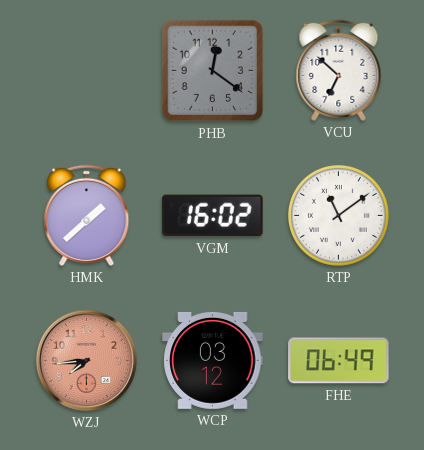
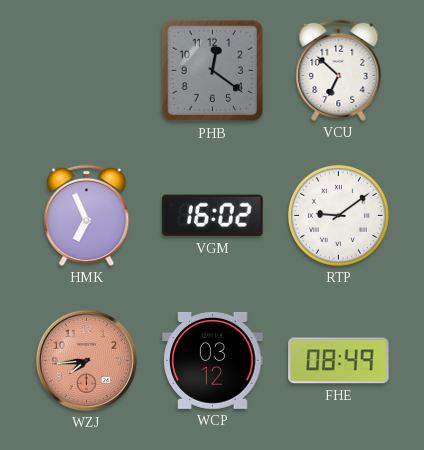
HMK: 1:38 -> 6:56
RTP: 11:09 -> 9:09
FHE: 06:49 -> 08:49
